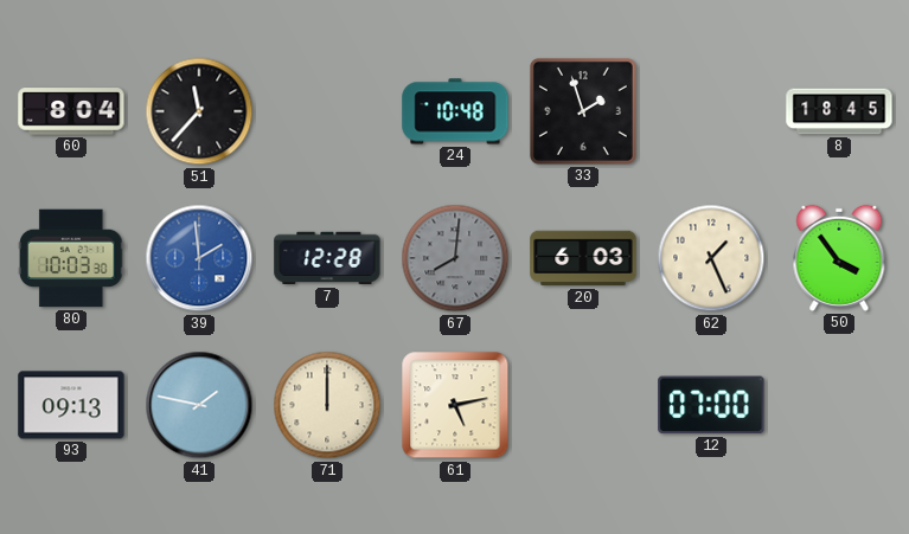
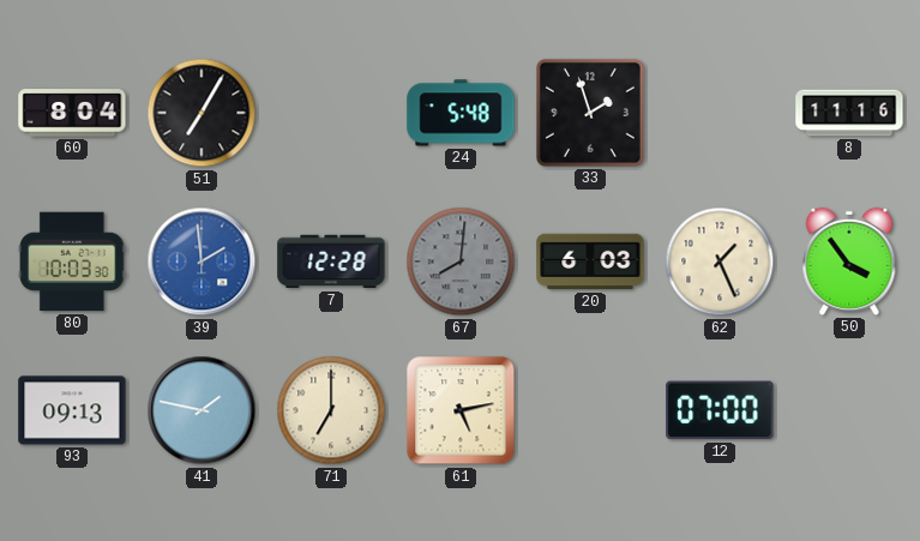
51: 11:37 -> 7:05
24: 10:48 -> 5:48
8: 18:45 -> 11:16
71: 12:00 -> 7:00
